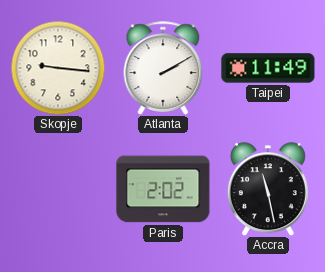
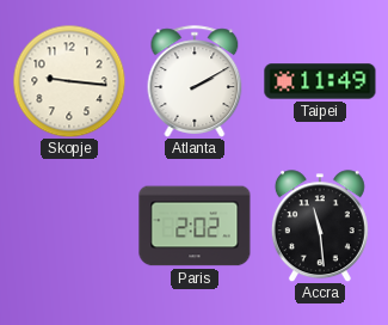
Accra: 11:28 -> 11:29
